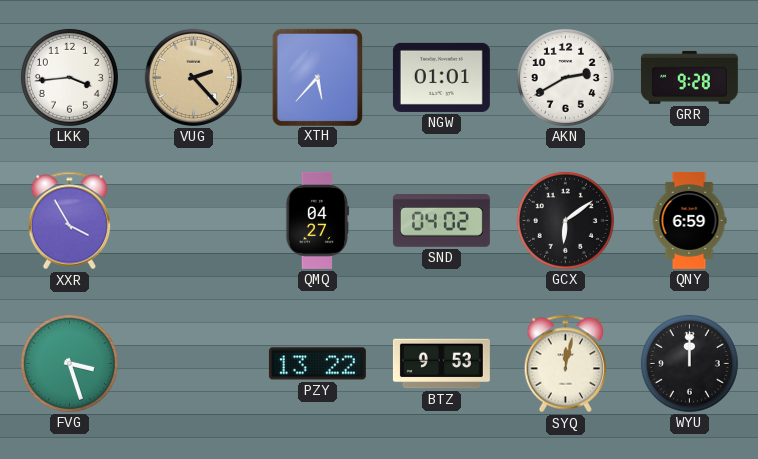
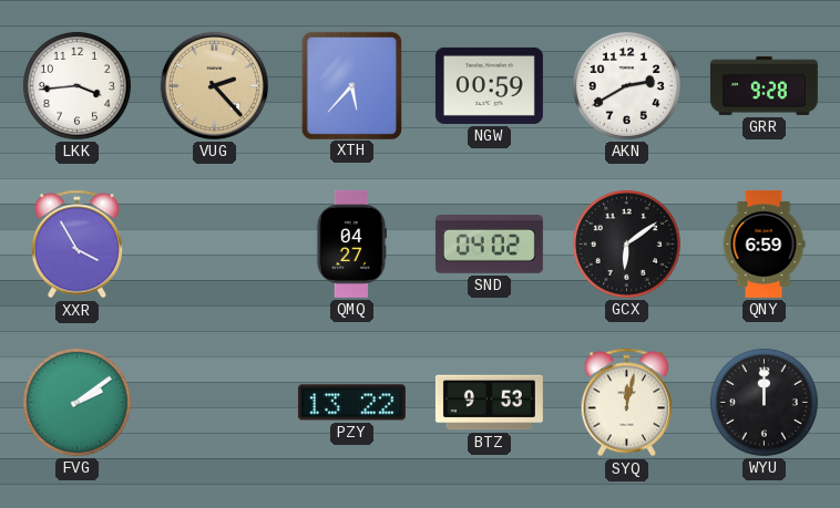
NGW: 01:01 -> 00:59
FVG: 3:27 -> 2:09
